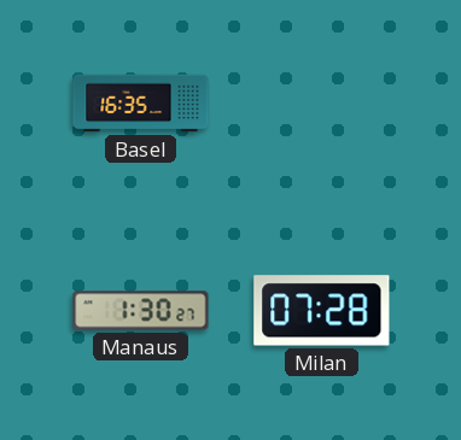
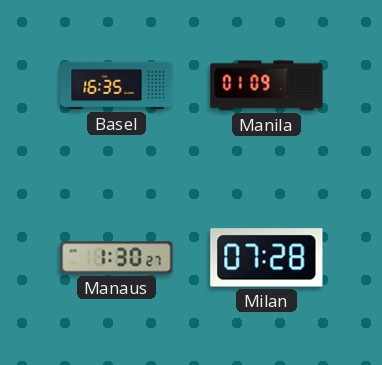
Manila: none -> 01:09
